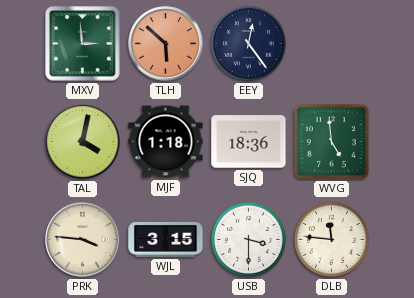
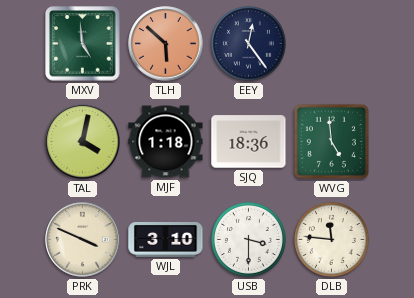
MXV: 2:59 -> 4:59
PRK: 3:46 -> 3:49
WJL: 3:15 -> 3:10
